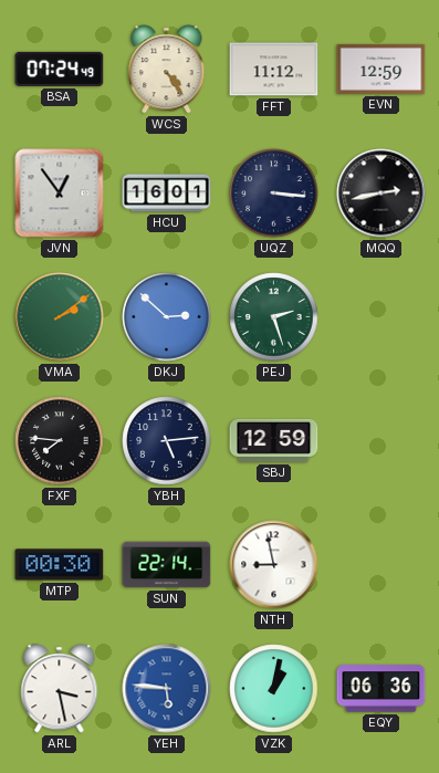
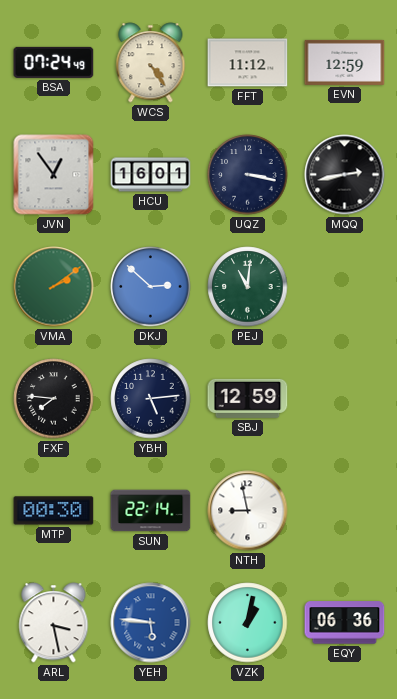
UQZ: 3:16 -> 3:17
PEJ: 2:27 -> 11:01
